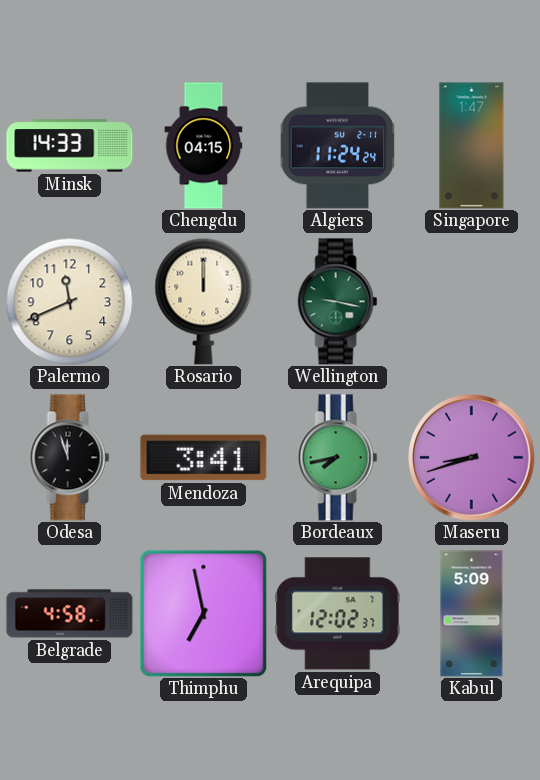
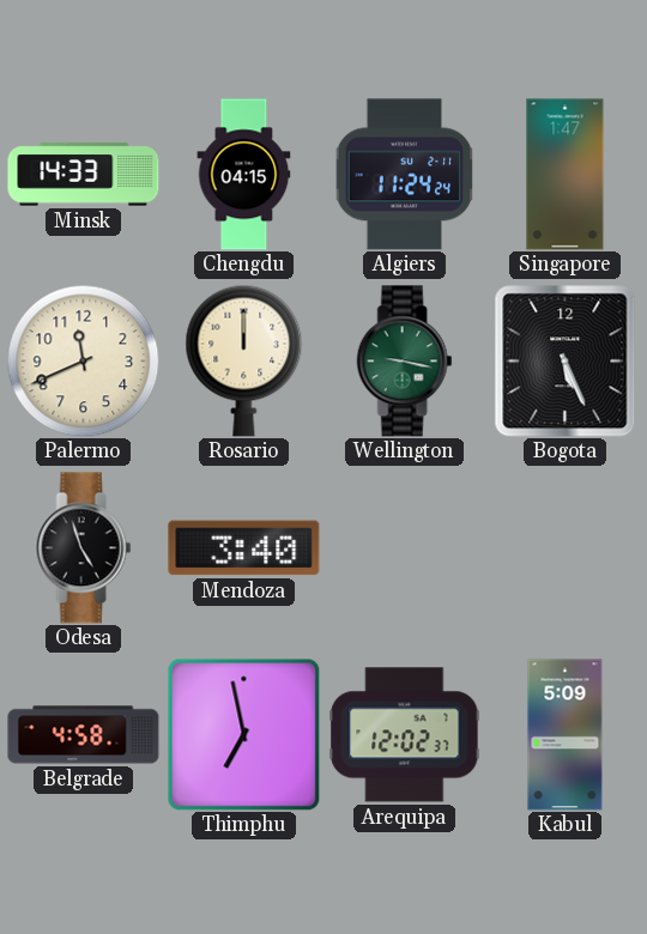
Bogota: none -> 5:26
Odesa: 11:57 -> 4:57
Mendoza: 3:41 -> 3:40
Bordeaux: 7:43 -> none
Maseru: 8:42 -> none
